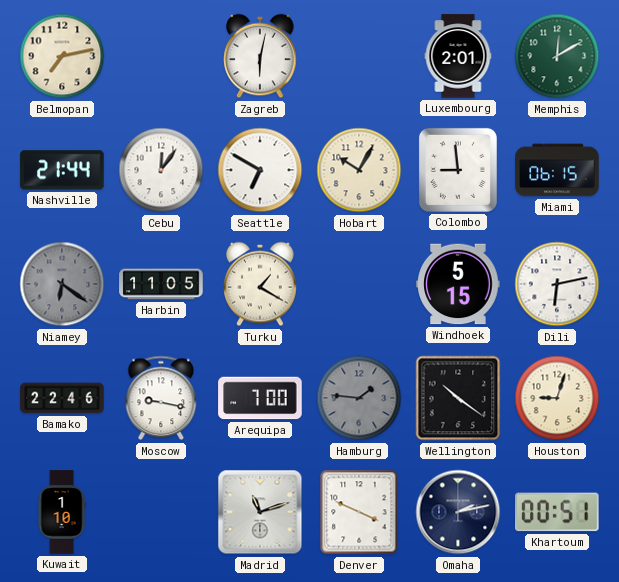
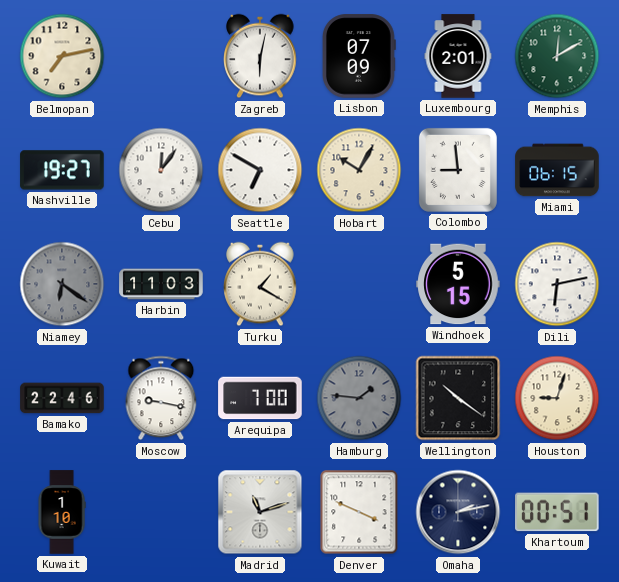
Lisbon: none -> 07:09
Nashville: 21:44 -> 19:27
Harbin: 11:05 -> 11:03
